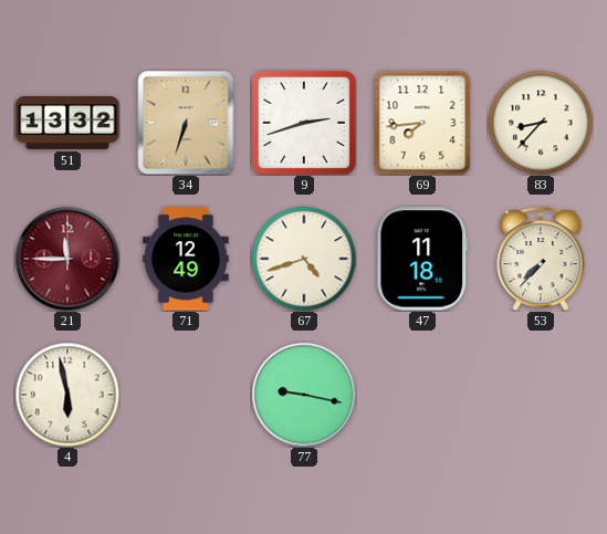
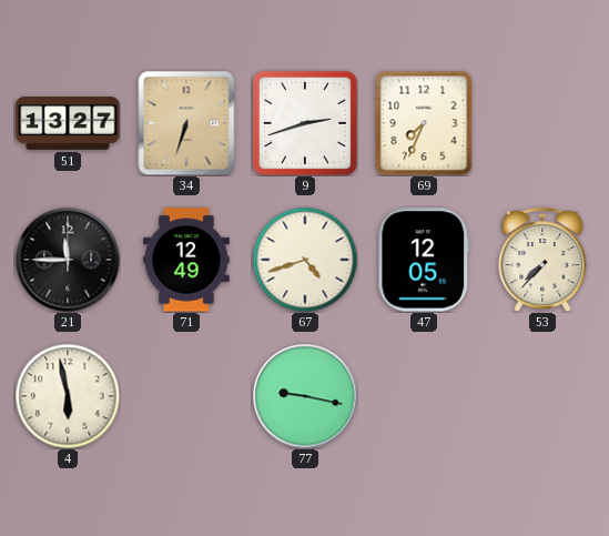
51: 13:32 -> 13:27
69: 7:44 -> 7:34
83: 8:37 -> none
21 dial: burgundy -> black
47: 11:18 -> 12:05
